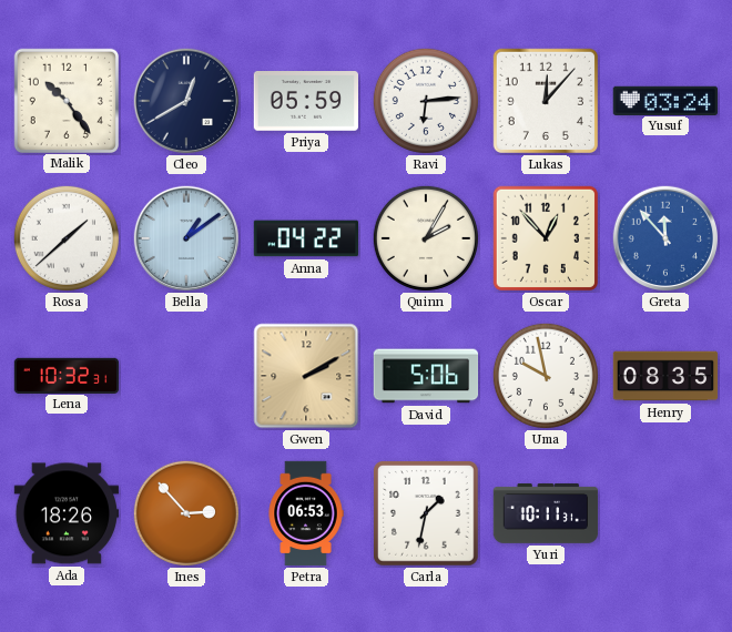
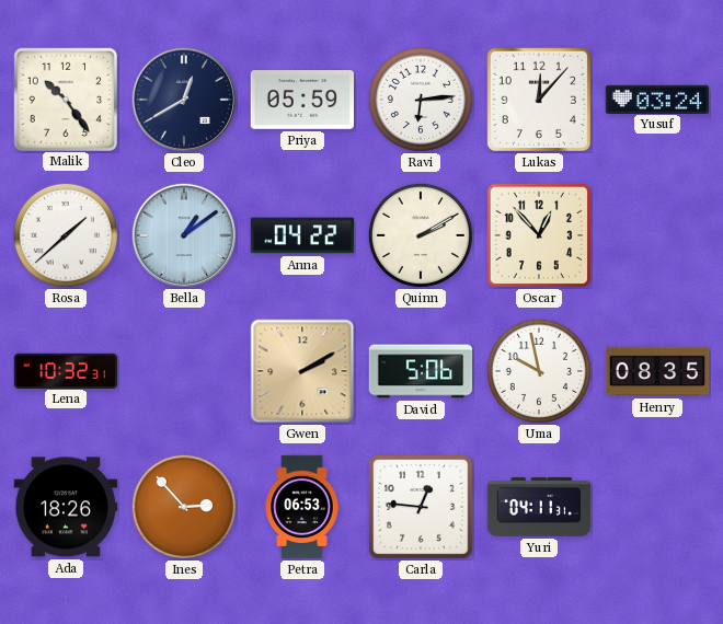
Quinn: 2:05 -> 2:10
Greta: 11:53 -> none
Carla: 1:32 -> 12:46
Yuri: 10:11 -> 04:11
